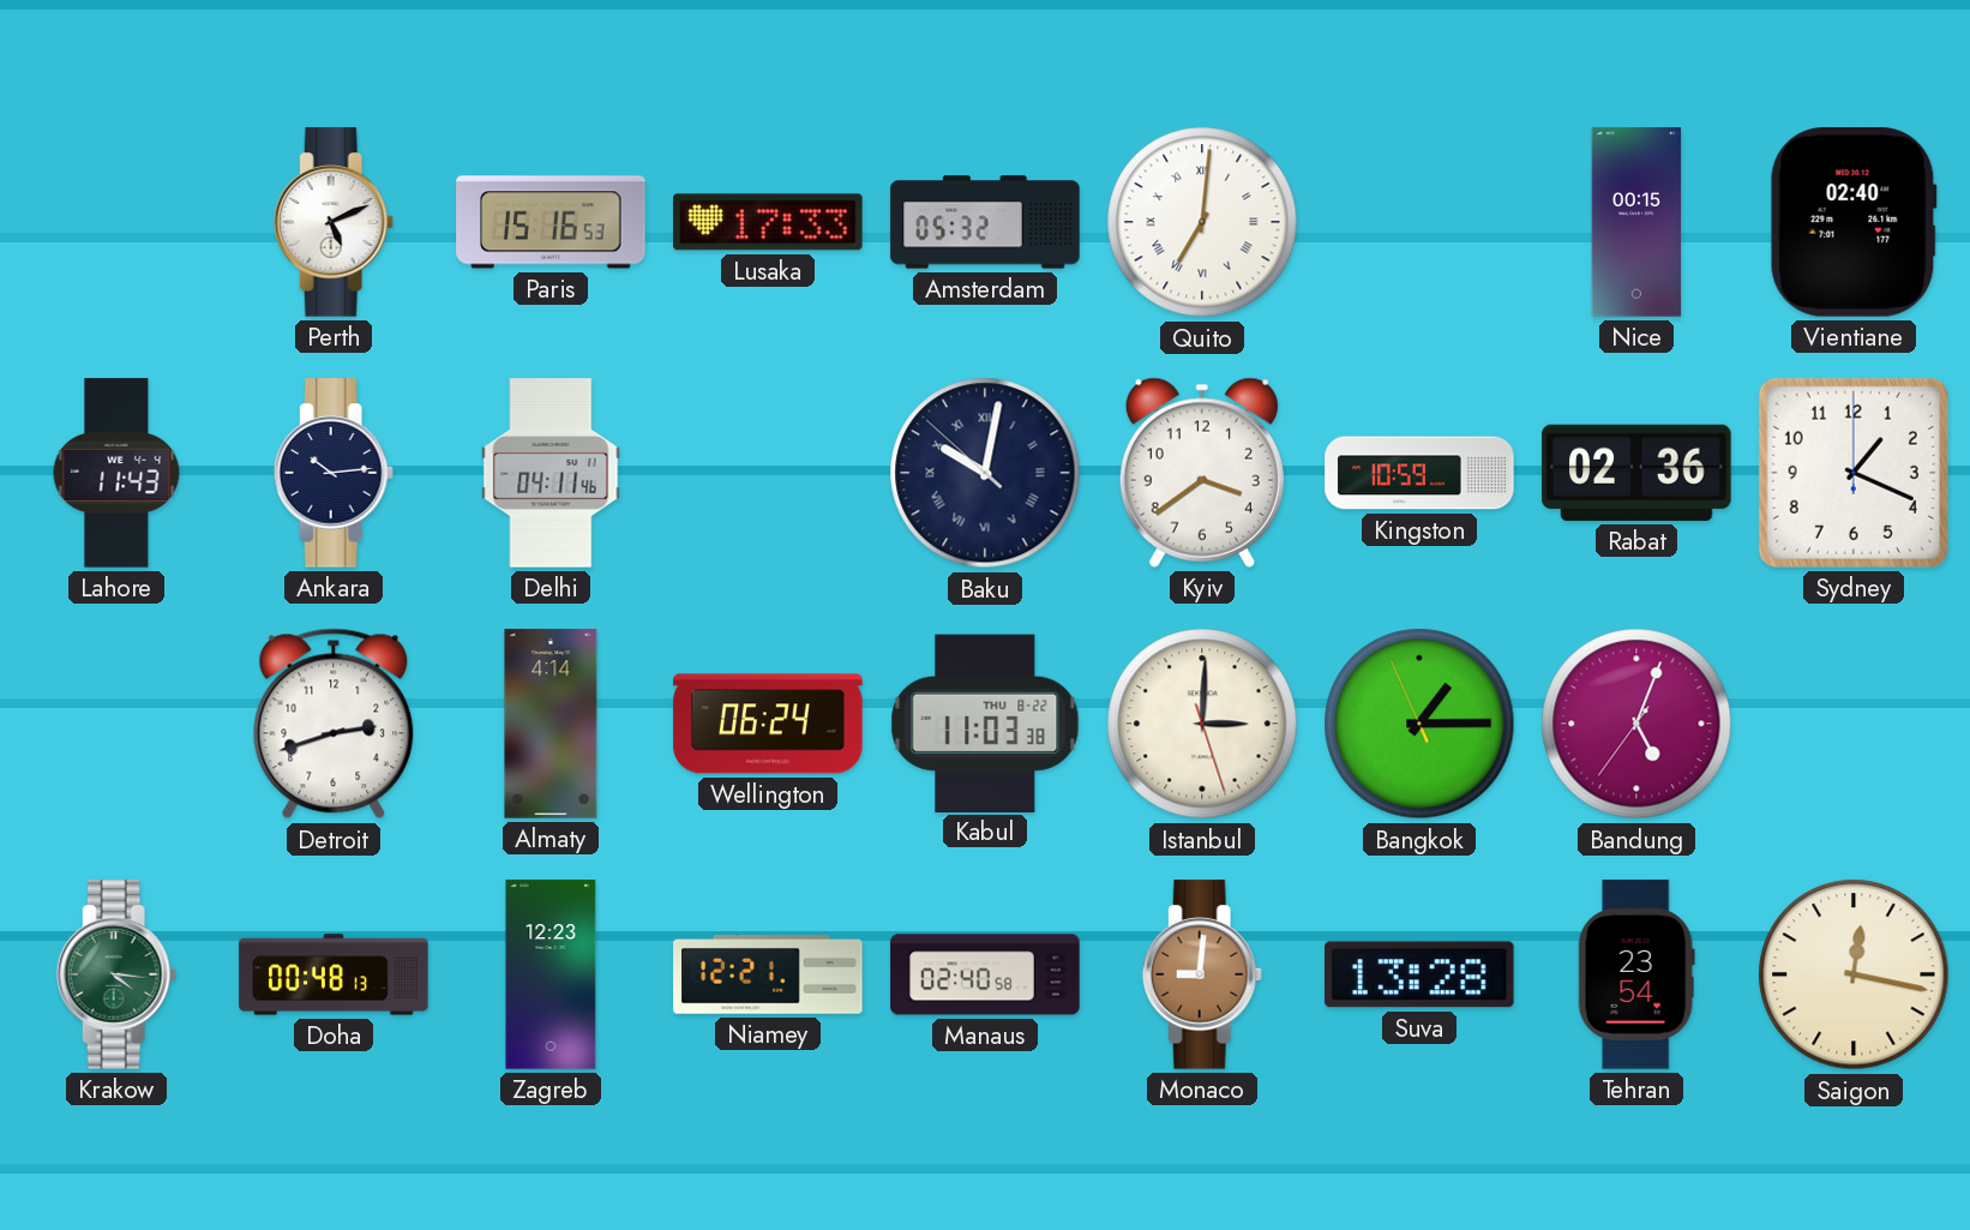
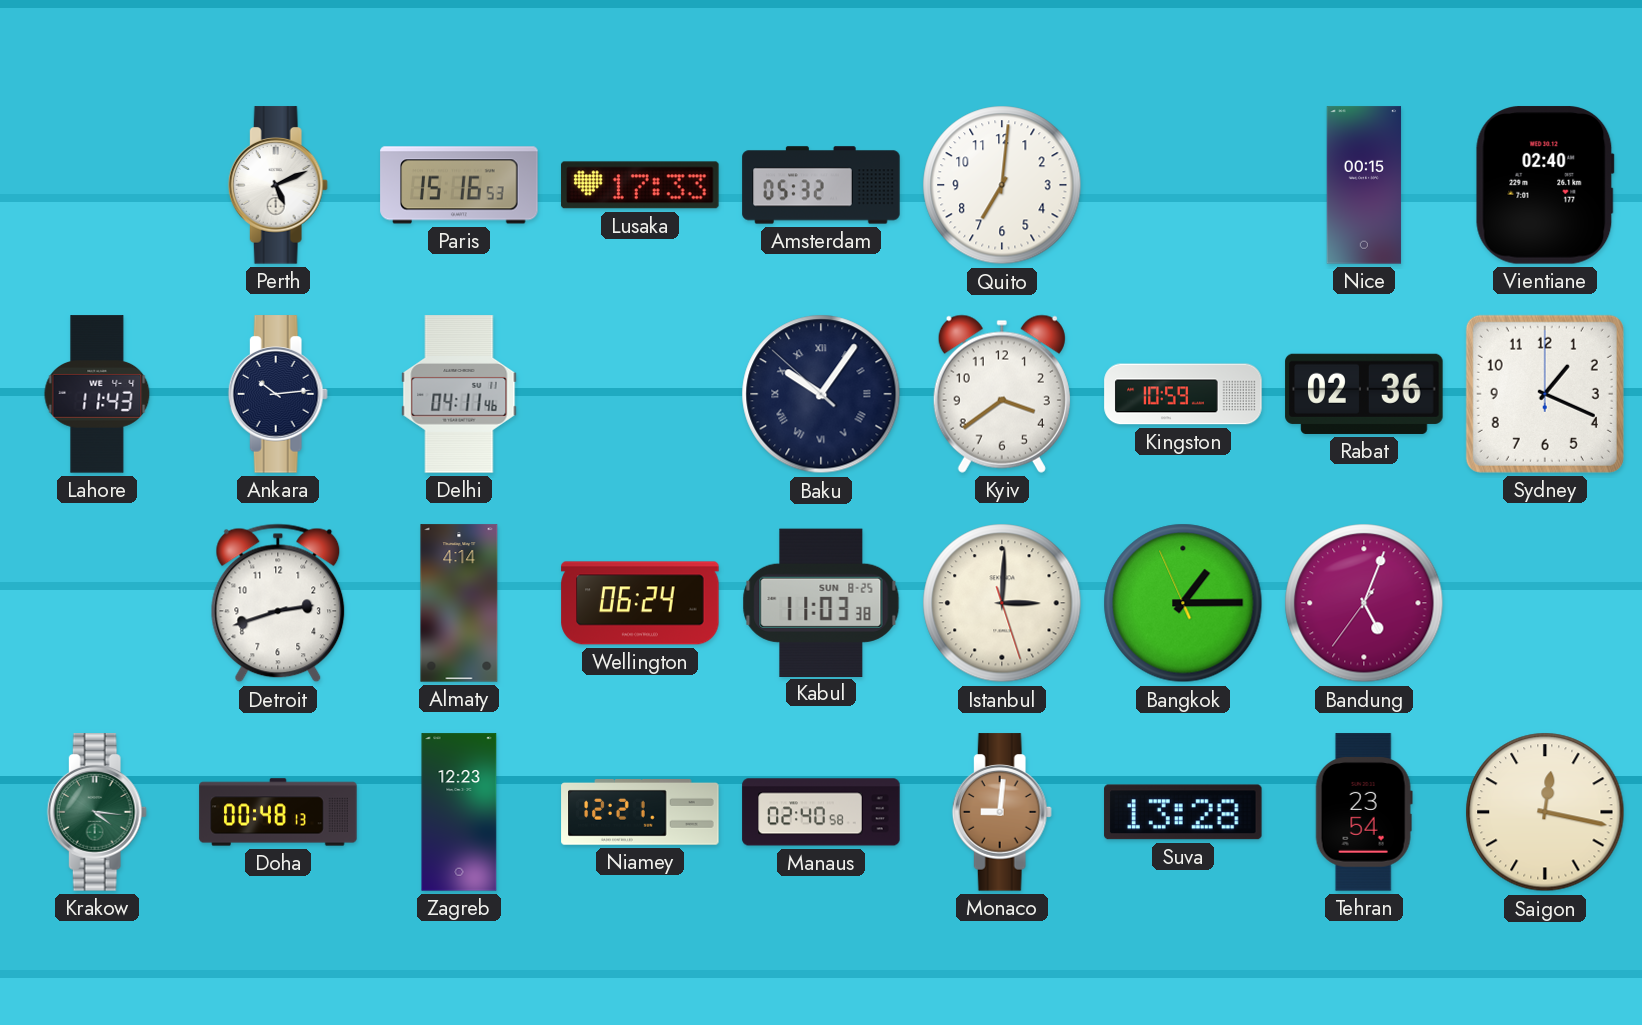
Quito numerals: Roman -> Arabic
Baku: 10:01 -> 10:05
Kabul date: THU 8-22 -> SUN 8-25
